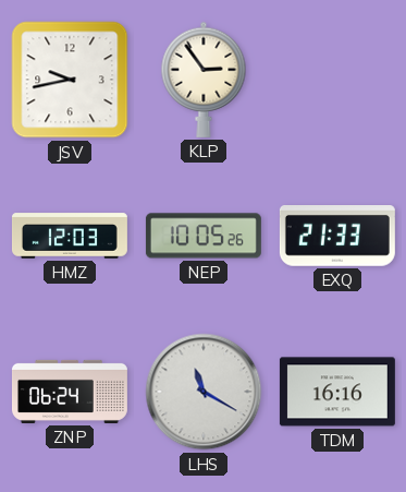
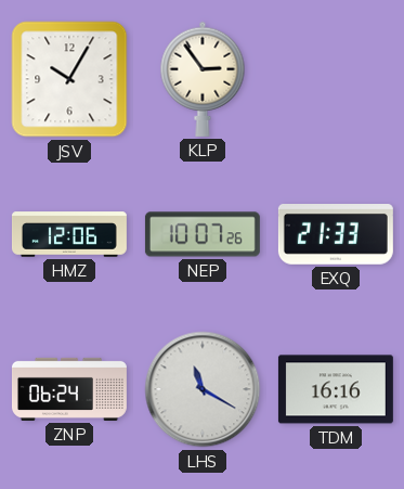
JSV: 9:43 -> 10:05
HMZ: 12:03 -> 12:06
NEP: 10:05 -> 10:07
